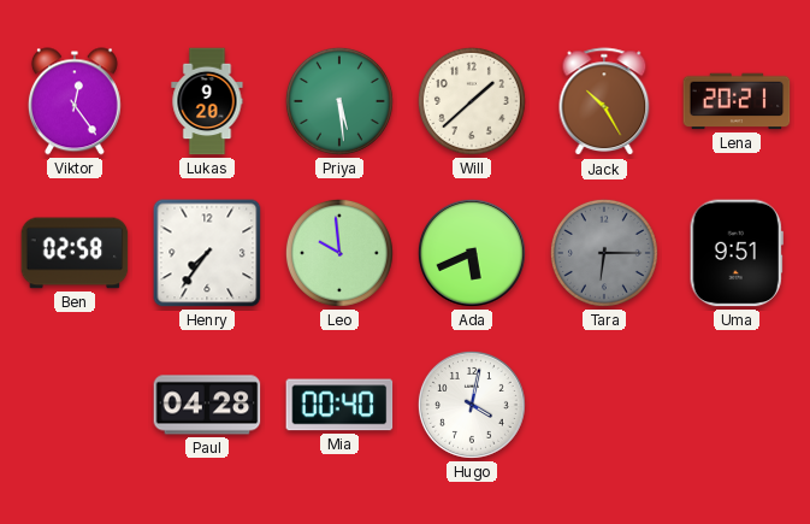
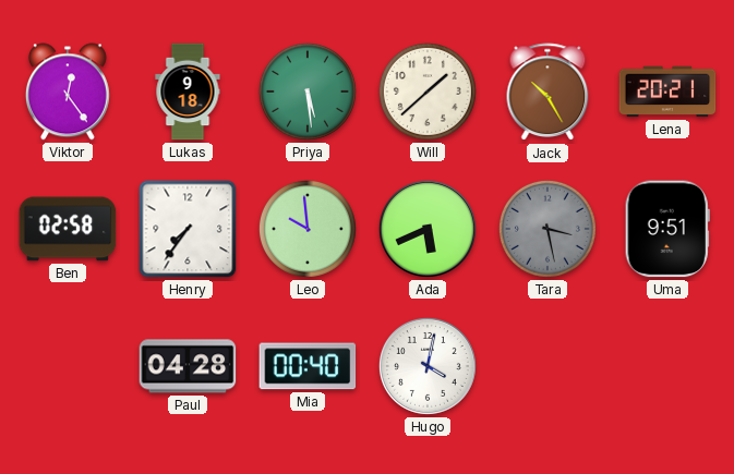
Lukas: 9:20 -> 9:18
Tara: 6:15 -> 3:28
